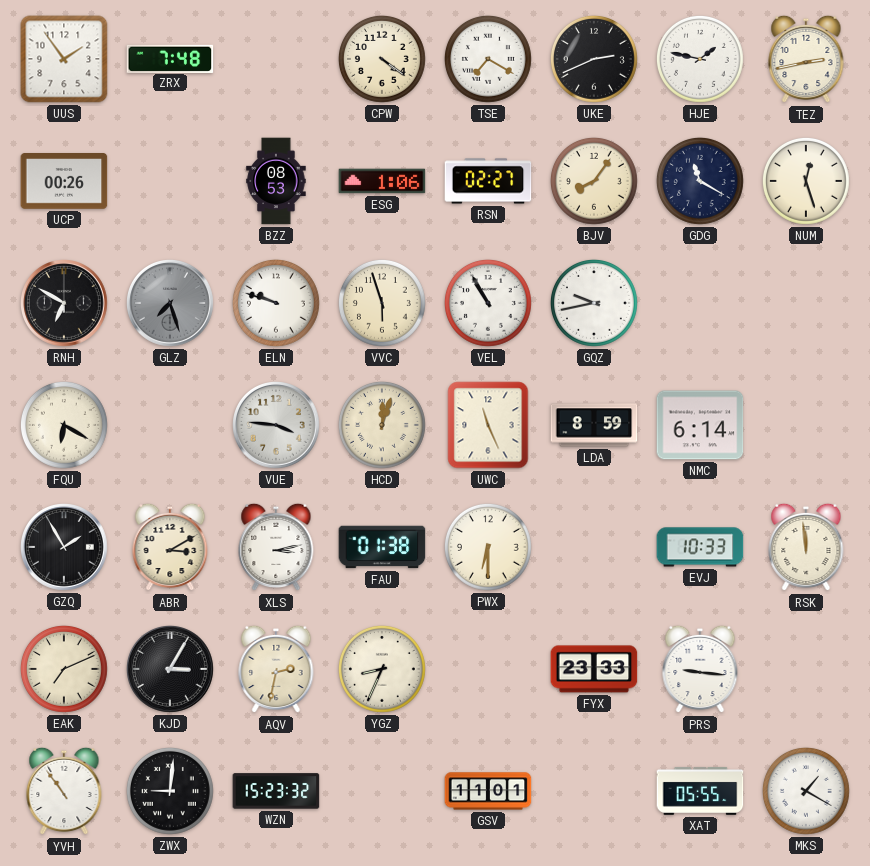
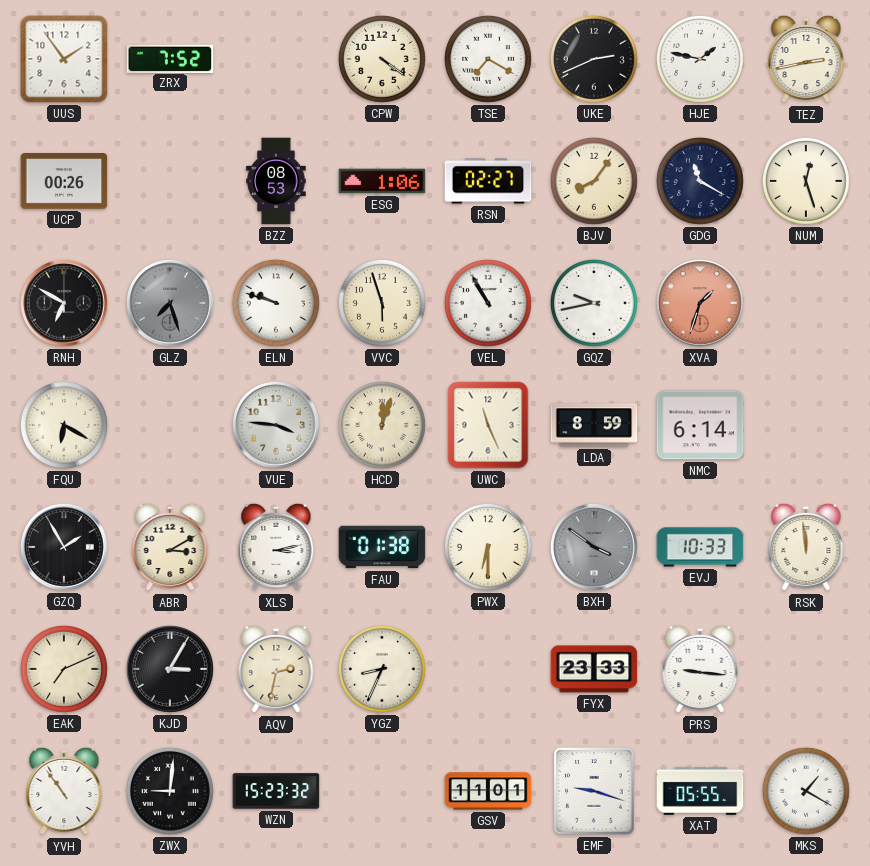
ZRX: 7:48 -> 7:52
XVA: none -> 1:33
BXH: none -> 3:51
EMF: none -> 9:18
